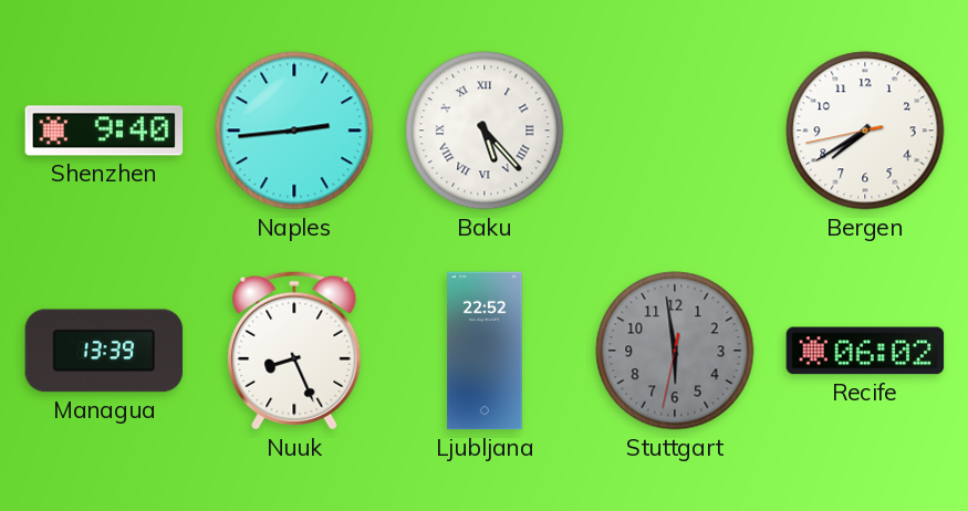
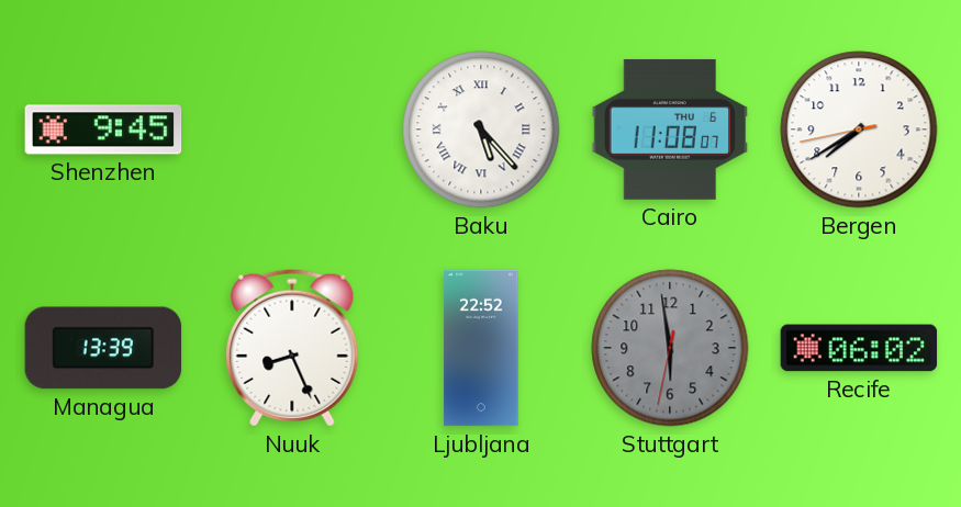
Shenzhen: 9:40 -> 9:45
Naples: 2:44 -> none
Cairo: none -> 11:08
